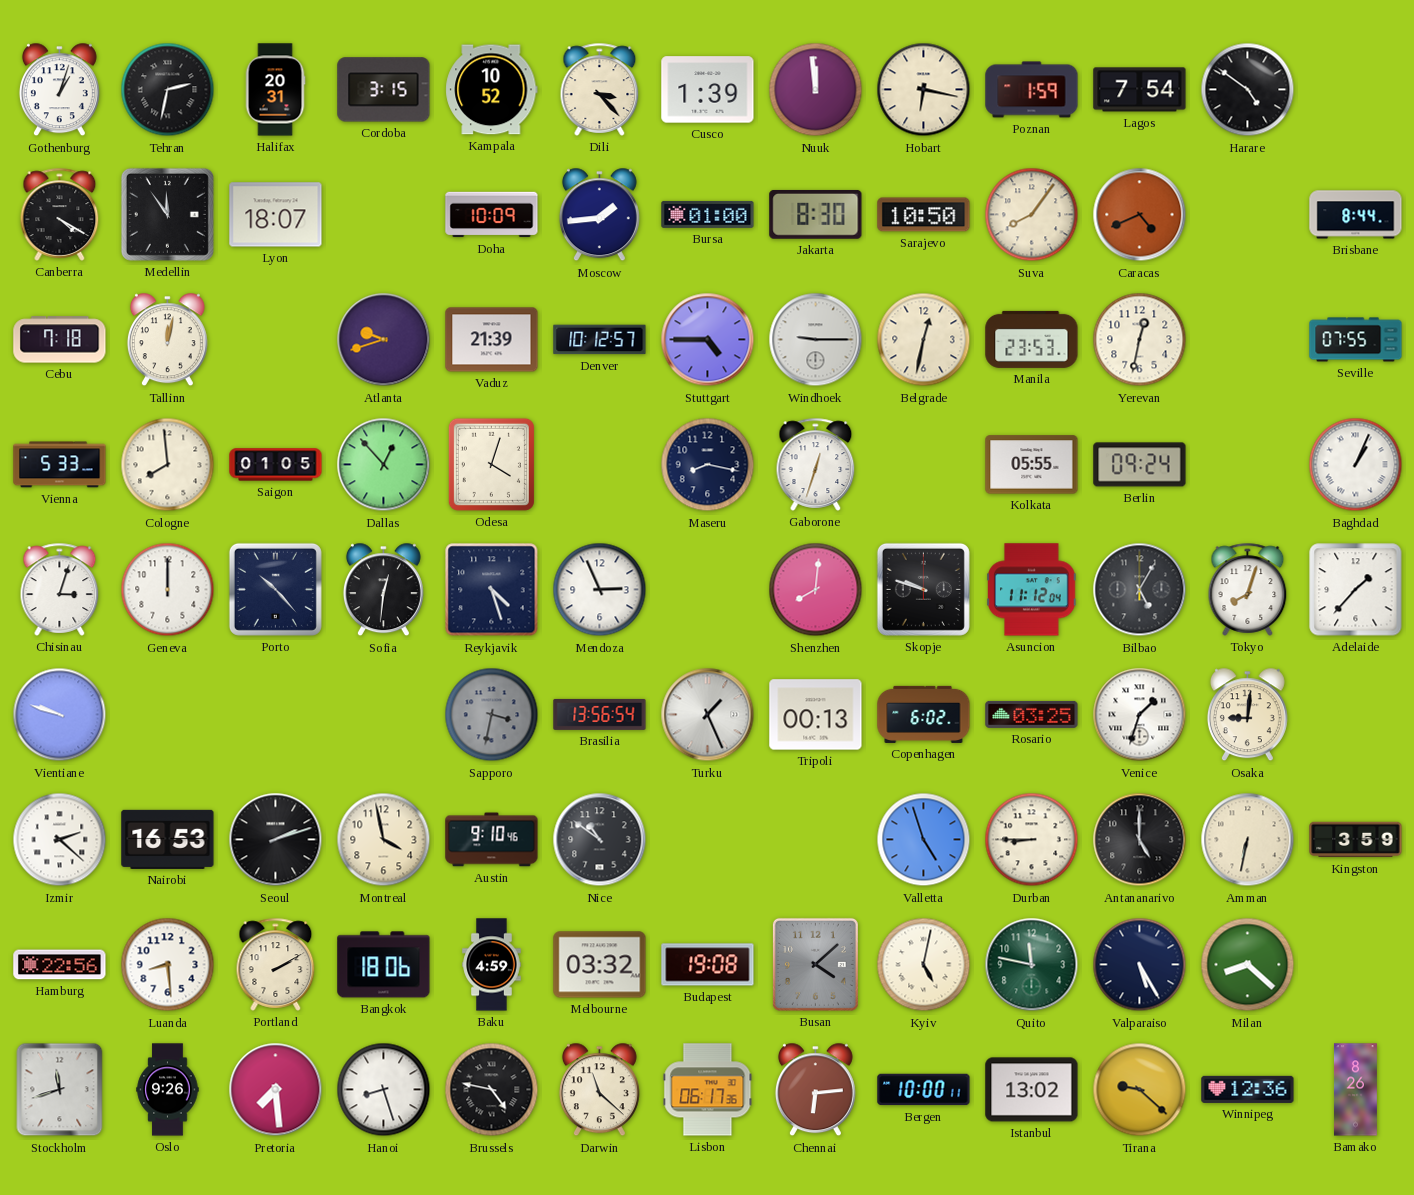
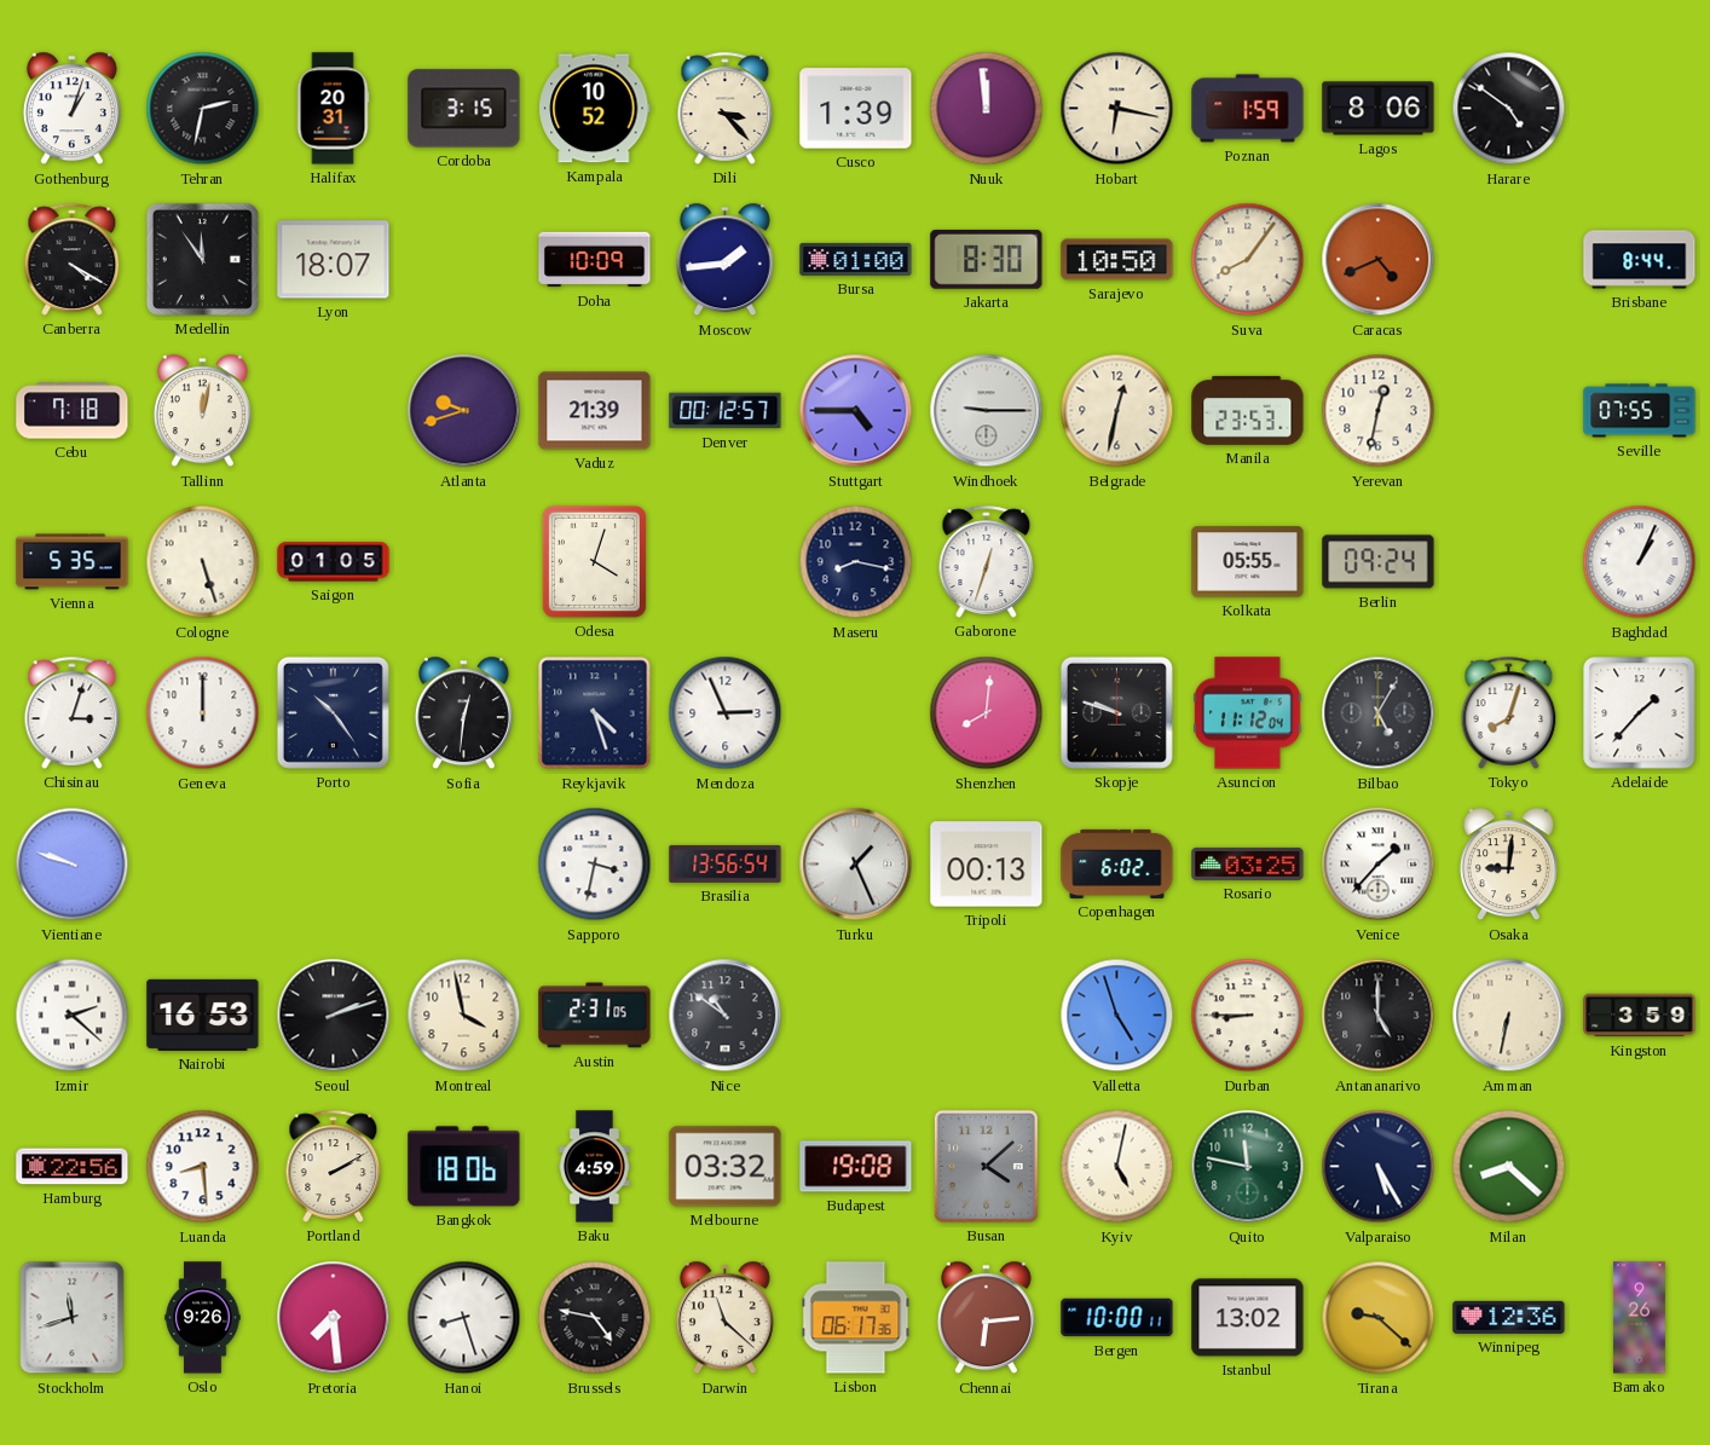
Lagos: 7:54 -> 8:06
Denver: 10:12 -> 00:12
Vienna: 5:33 -> 5:35
Cologne: 7:59 -> 5:27
Dallas: 12:53 -> none
Porto: 10:23 -> 10:24
Sapporo dial: grey -> white
Venice: 1:33 -> 1:37
Austin: 9:10 -> 2:31
Bamako: 8:26 -> 9:26
